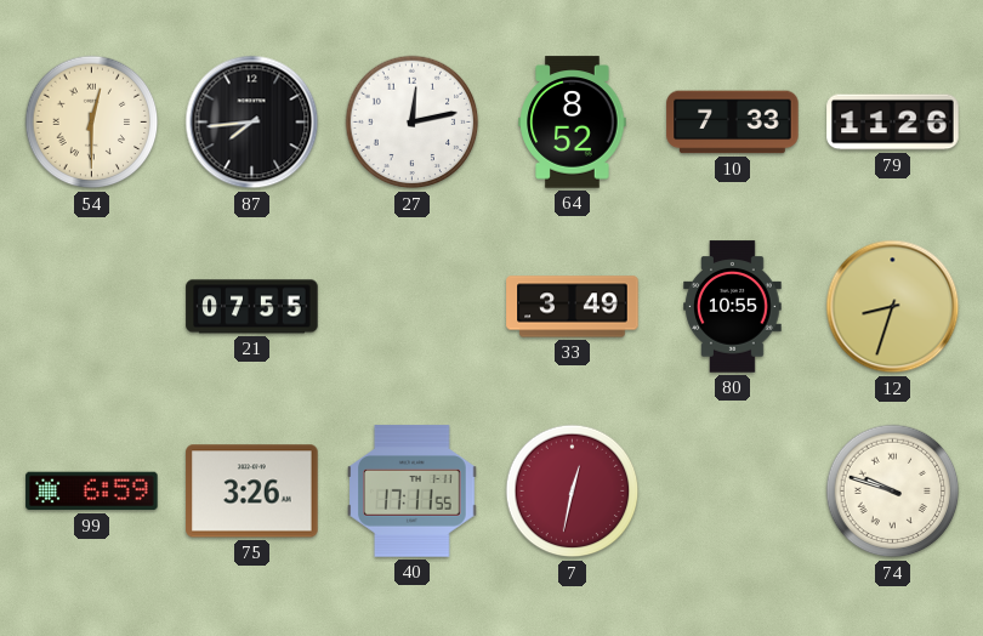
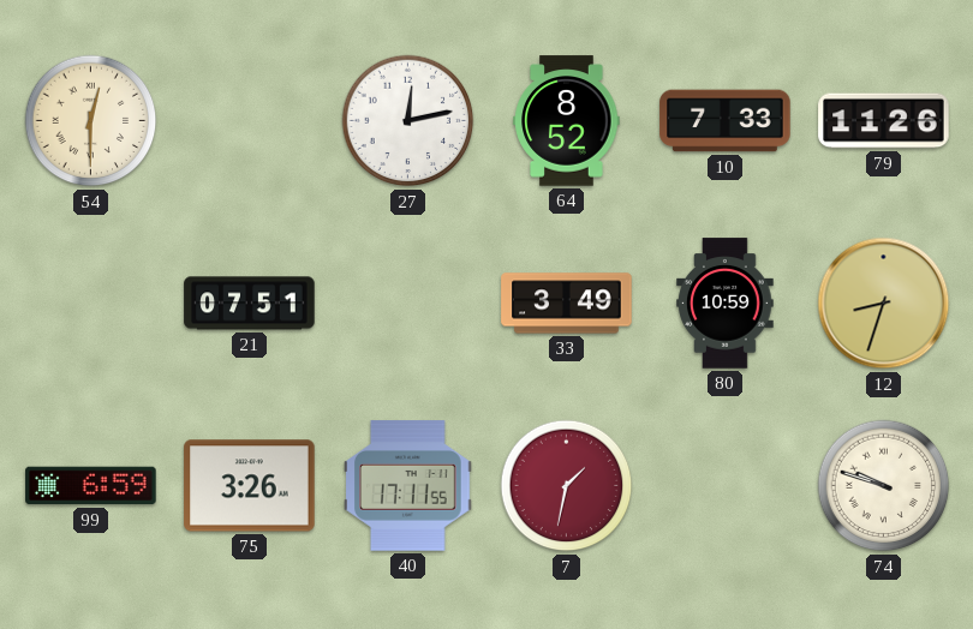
87: 7:44 -> none
21: 07:55 -> 07:51
80: 10:55 -> 10:59
7: 12:32 -> 1:32
